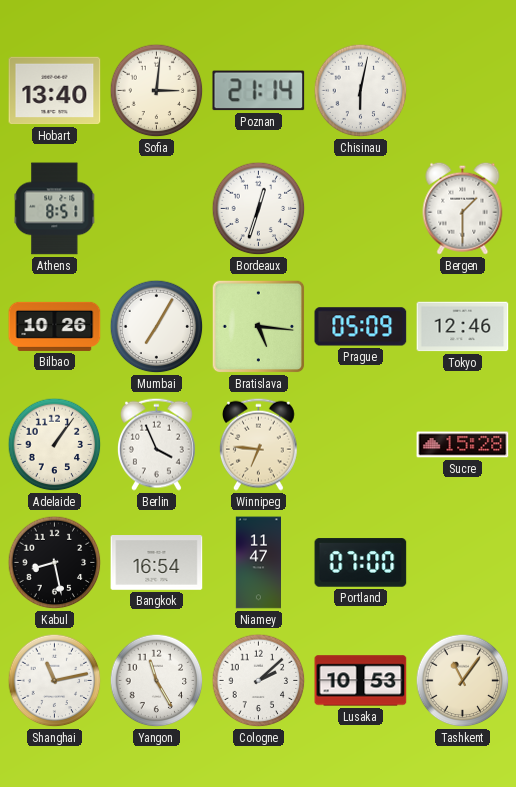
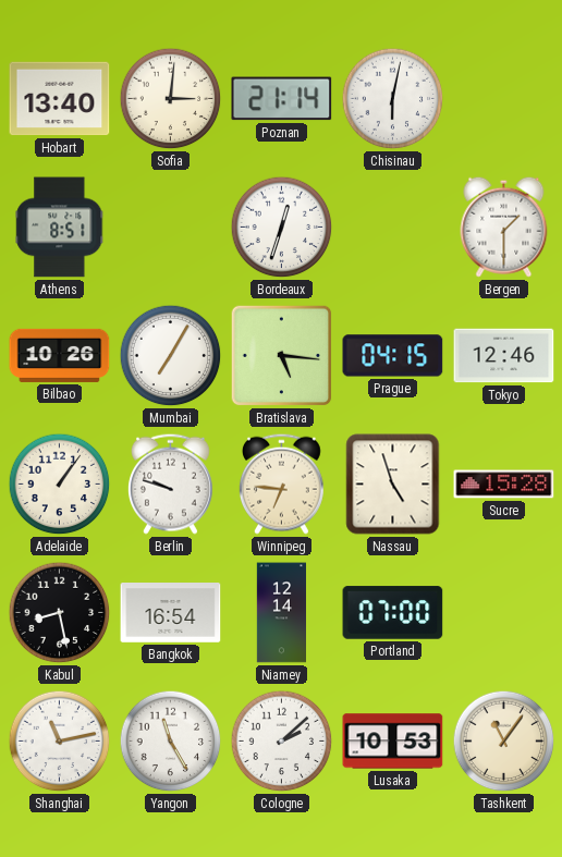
Prague: 05:09 -> 04:15
Berlin: 3:56 -> 9:48
Nassau: none -> 4:57
Niamey: 11:47 -> 12:14
